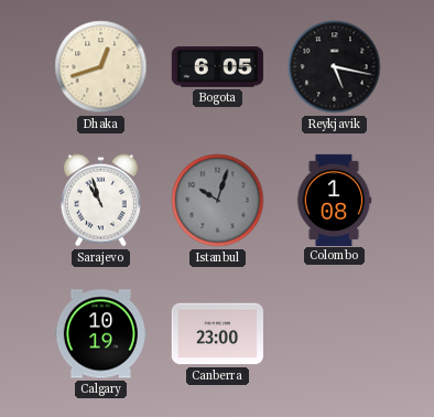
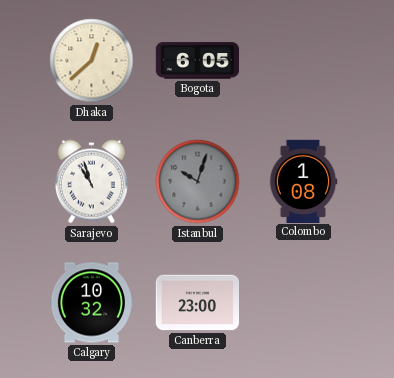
Dhaka: 12:42 -> 12:38
Reykjavik: 5:17 -> none
Calgary: 10:19 -> 10:32
